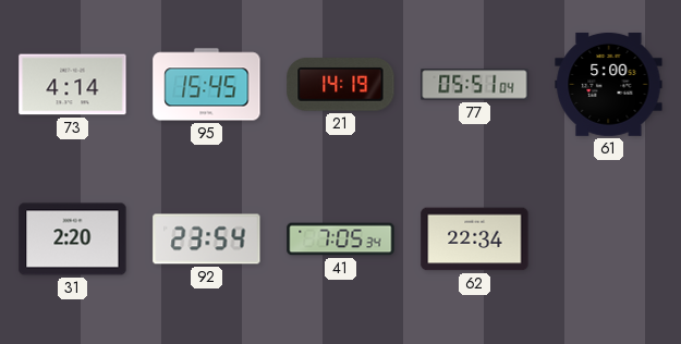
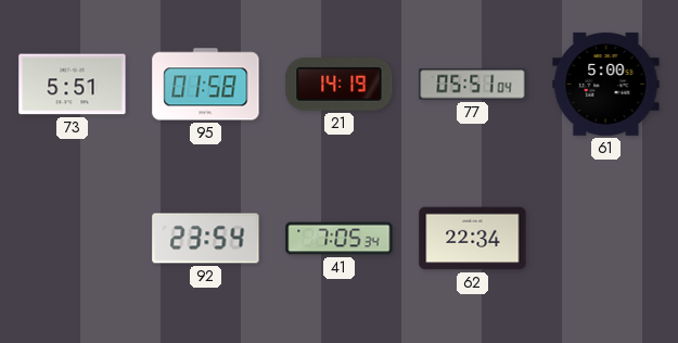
73: 4:14 -> 5:51
95: 15:45 -> 01:58
31: 2:20 -> none
